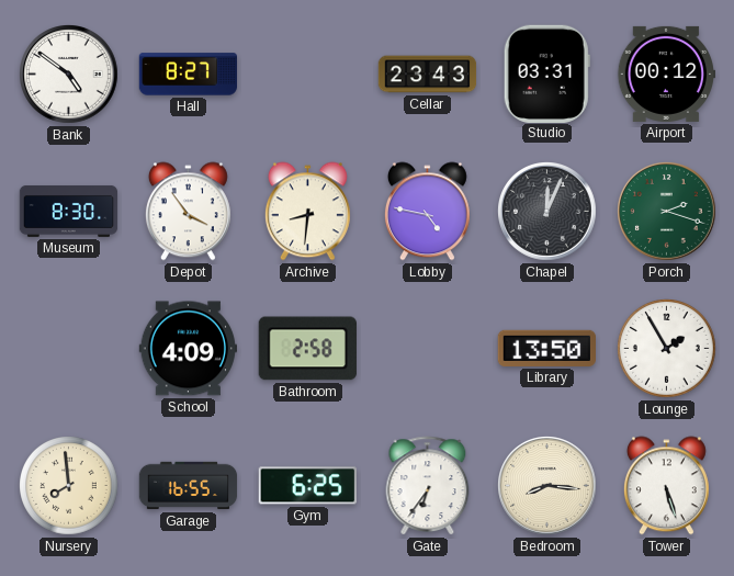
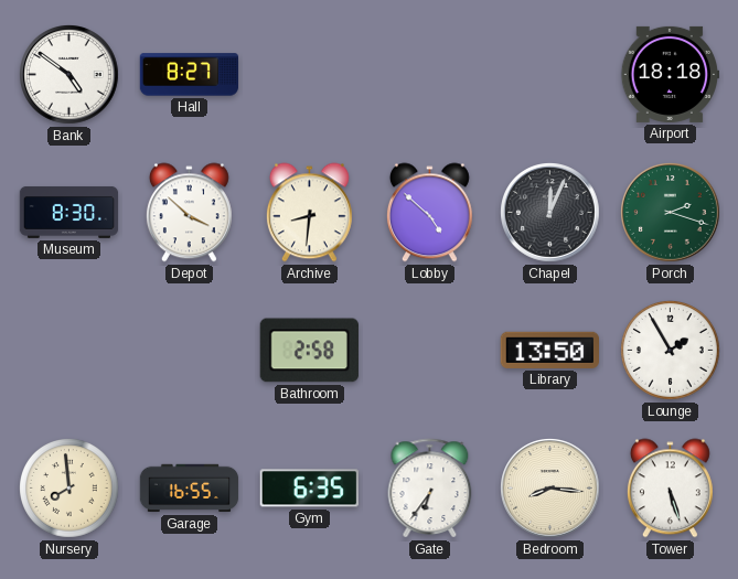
Cellar: 23:43 -> none
Studio: 03:31 -> none
Airport: 00:12 -> 18:18
Depot: 3:54 -> 3:52
Lobby: 4:47 -> 4:52
School: 4:09 -> none
Gym: 6:25 -> 6:35
